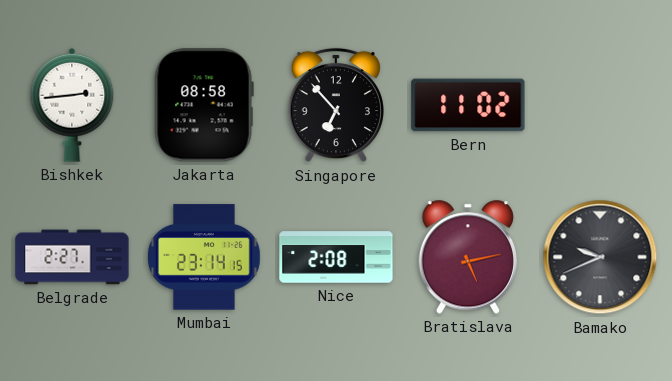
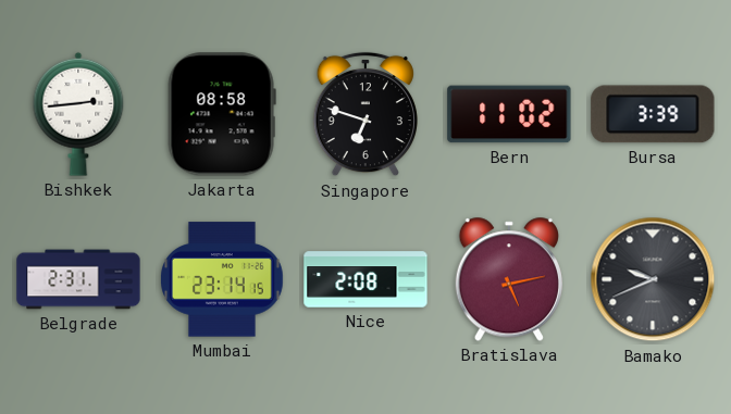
Singapore: 6:53 -> 6:48
Bursa: none -> 3:39
Belgrade: 2:27 -> 2:31
